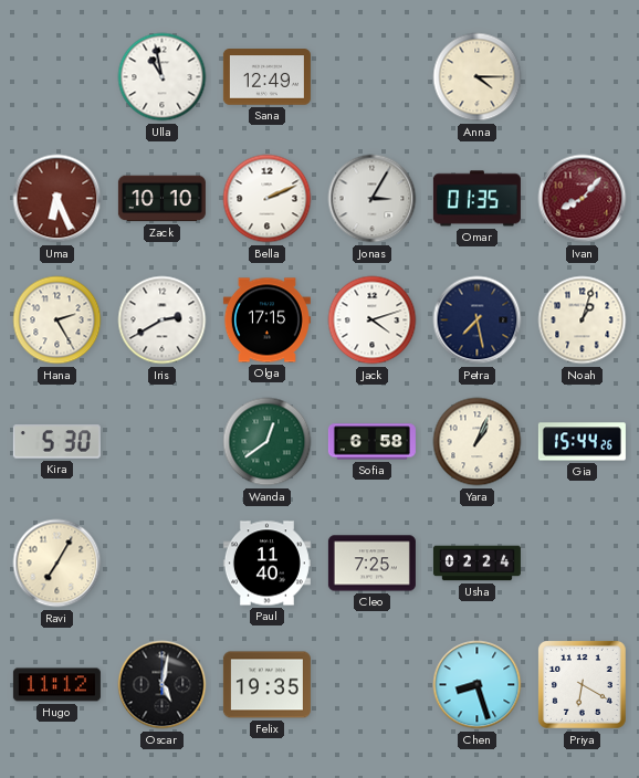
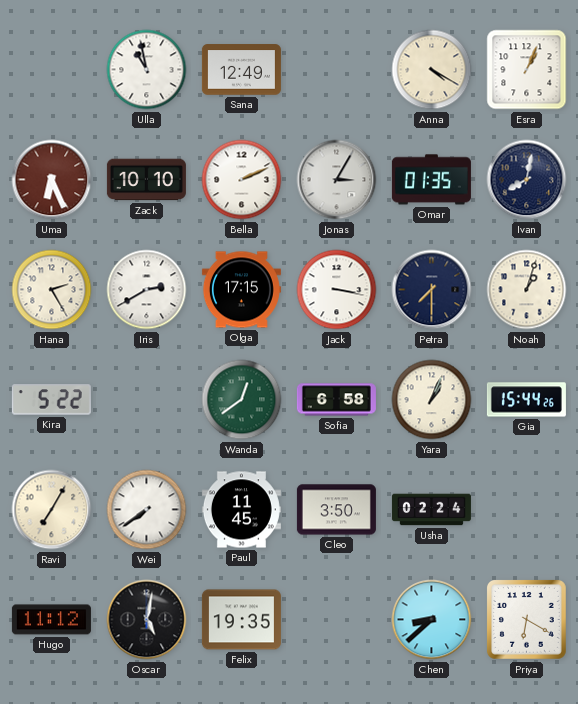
Anna: 4:15 -> 4:20
Esra: none -> 1:04
Ivan: 8:07 -> 8:02
Ivan dial: burgundy -> navy
Jack: 4:12 -> 3:17
Petra: 7:28 -> 7:30
Kira: 5:30 -> 5:22
Wei: none -> 7:39
Paul: 11:40 -> 11:45
Cleo: 7:25 -> 3:50
Chen: 8:27 -> 8:38
